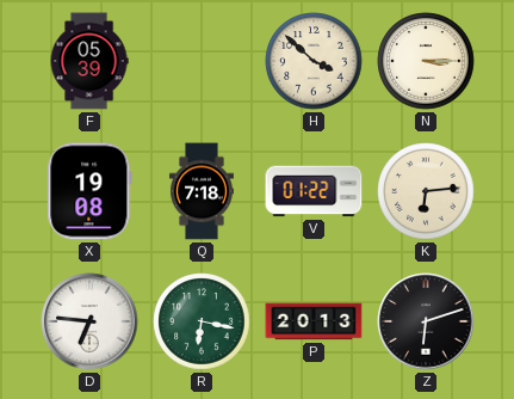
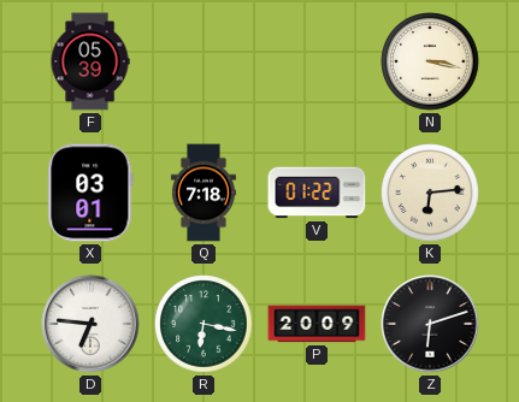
H: 3:52 -> none
N: 3:15 -> 3:17
X: 19:08 -> 03:01
P: 20:13 -> 20:09
